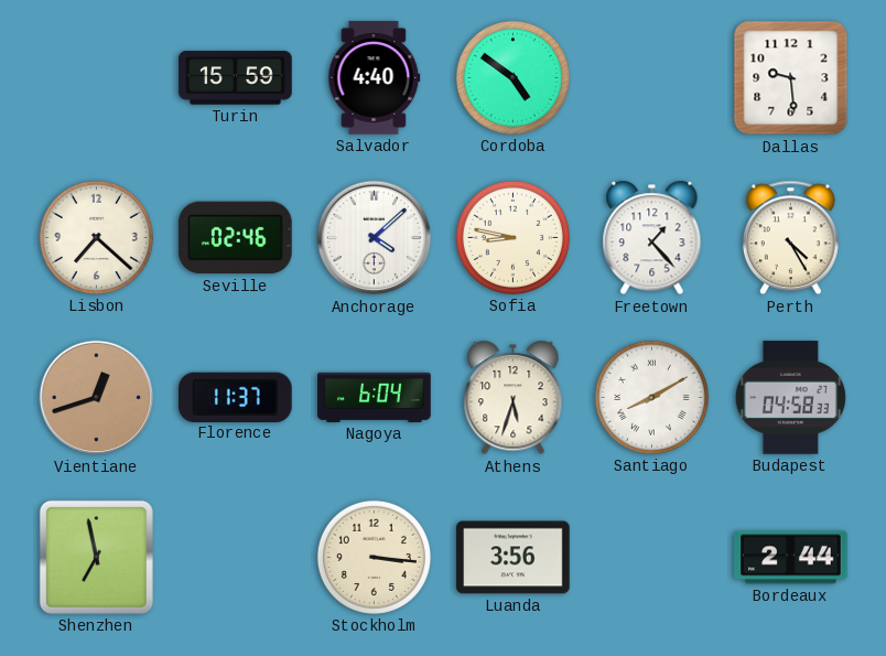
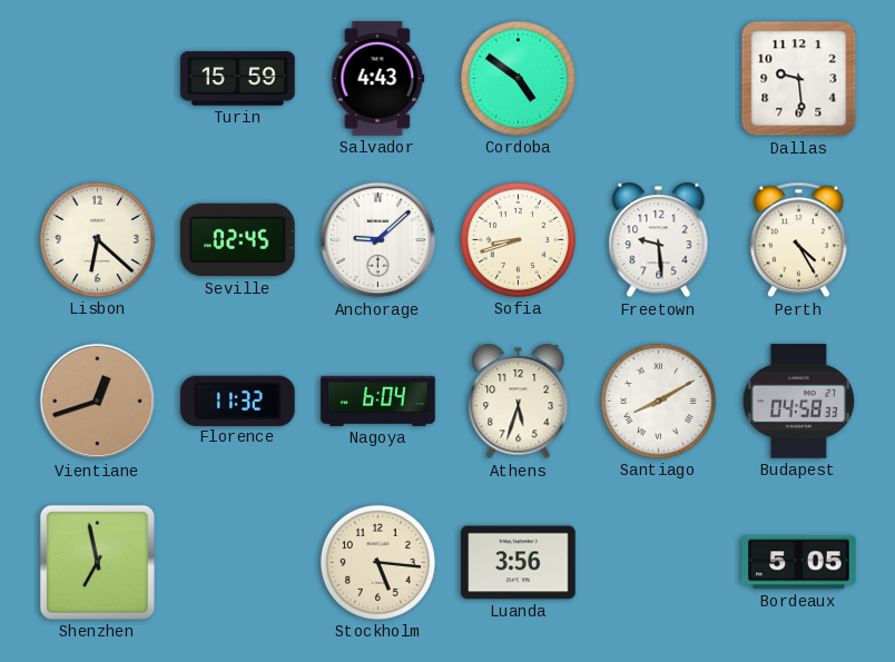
Salvador: 4:40 -> 4:43
Lisbon: 7:22 -> 6:22
Seville: 02:46 -> 02:45
Anchorage: 4:08 -> 9:08
Sofia: 8:47 -> 8:42
Freetown: 1:23 -> 9:29
Florence: 11:37 -> 11:32
Stockholm: 3:16 -> 5:16
Bordeaux: 2:44 -> 5:05
